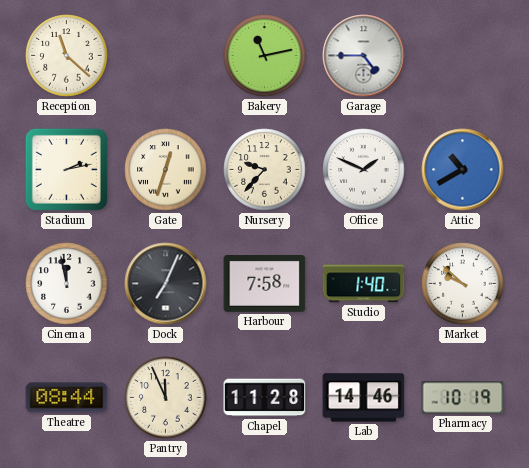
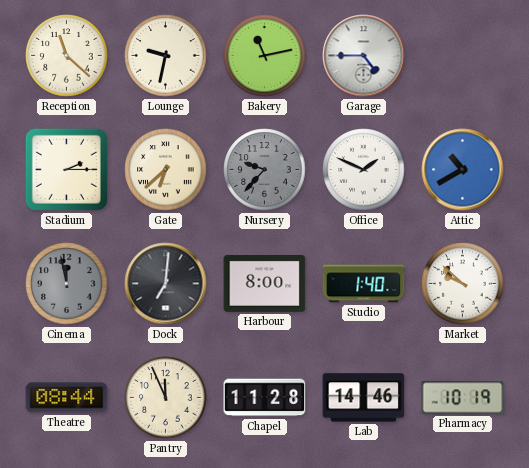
Lounge: none -> 9:32
Stadium: 2:13 -> 2:15
Gate: 12:33 -> 6:38
Nursery dial: cream -> grey
Cinema dial: white -> grey
Dock: 7:04 -> 7:01
Harbour: 7:58 -> 8:00
